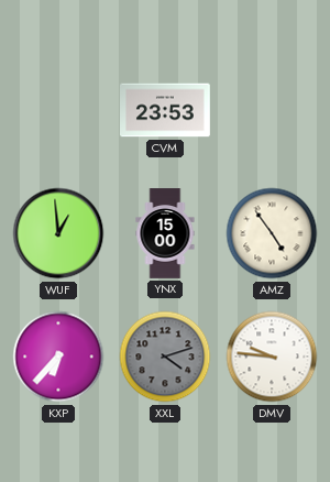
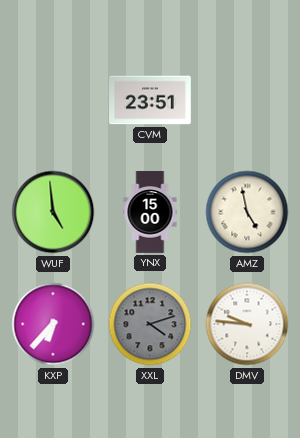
CVM: 23:53 -> 23:51
WUF: 12:59 -> 4:59
AMZ: 4:54 -> 4:58
